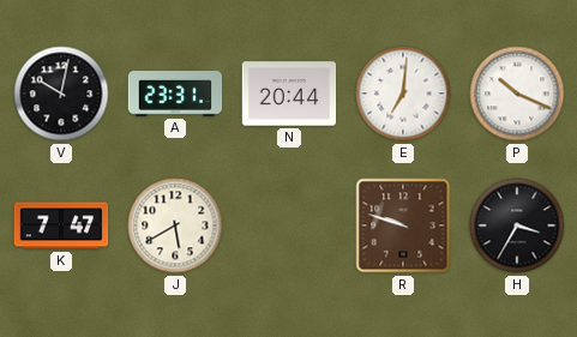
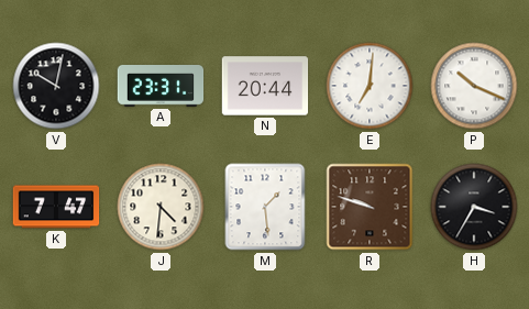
J: 5:40 -> 4:31
M: none -> 1:29
